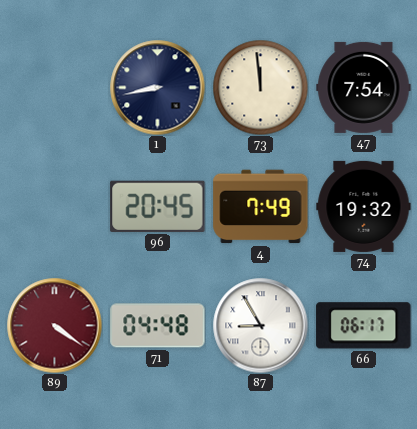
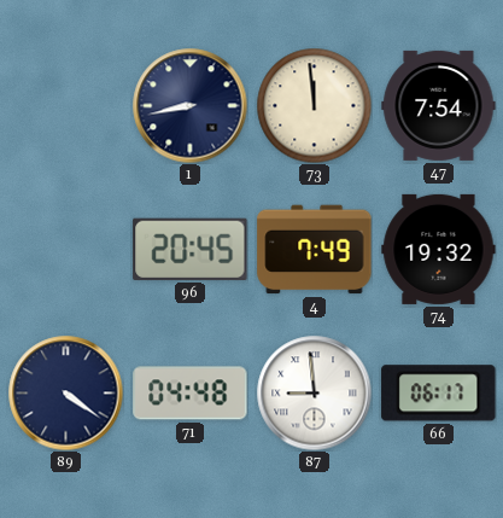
89 dial: burgundy -> navy
87: 8:55 -> 8:59
